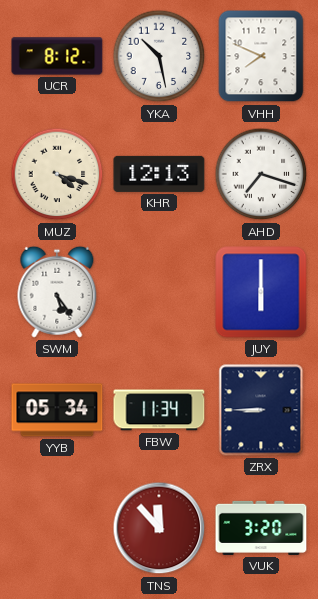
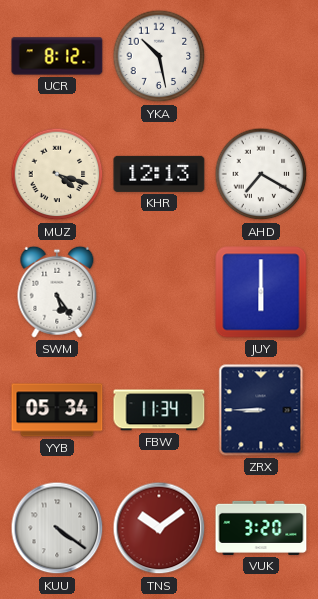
VHH: 7:49 -> none
AHD: 7:18 -> 7:20
KUU: none -> 4:21
TNS: 11:53 -> 10:09
